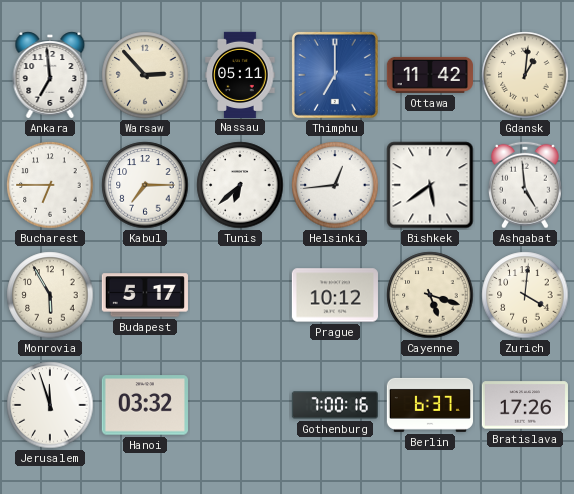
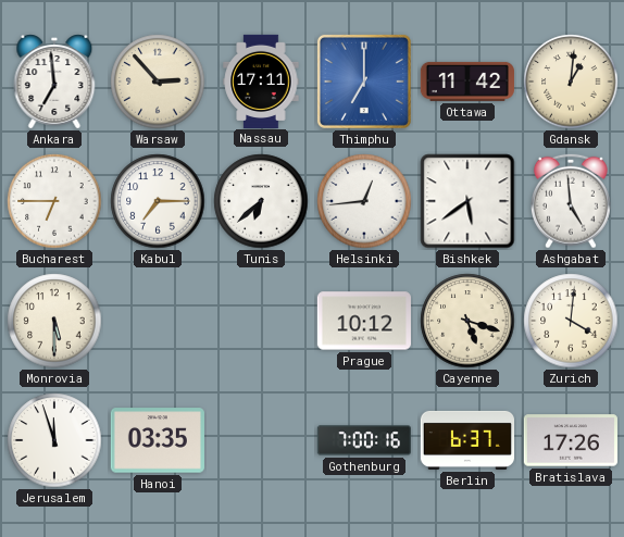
Nassau: 05:11 -> 17:11
Monrovia: 5:55 -> 5:30
Budapest: 5:17 -> none
Hanoi: 03:32 -> 03:35
